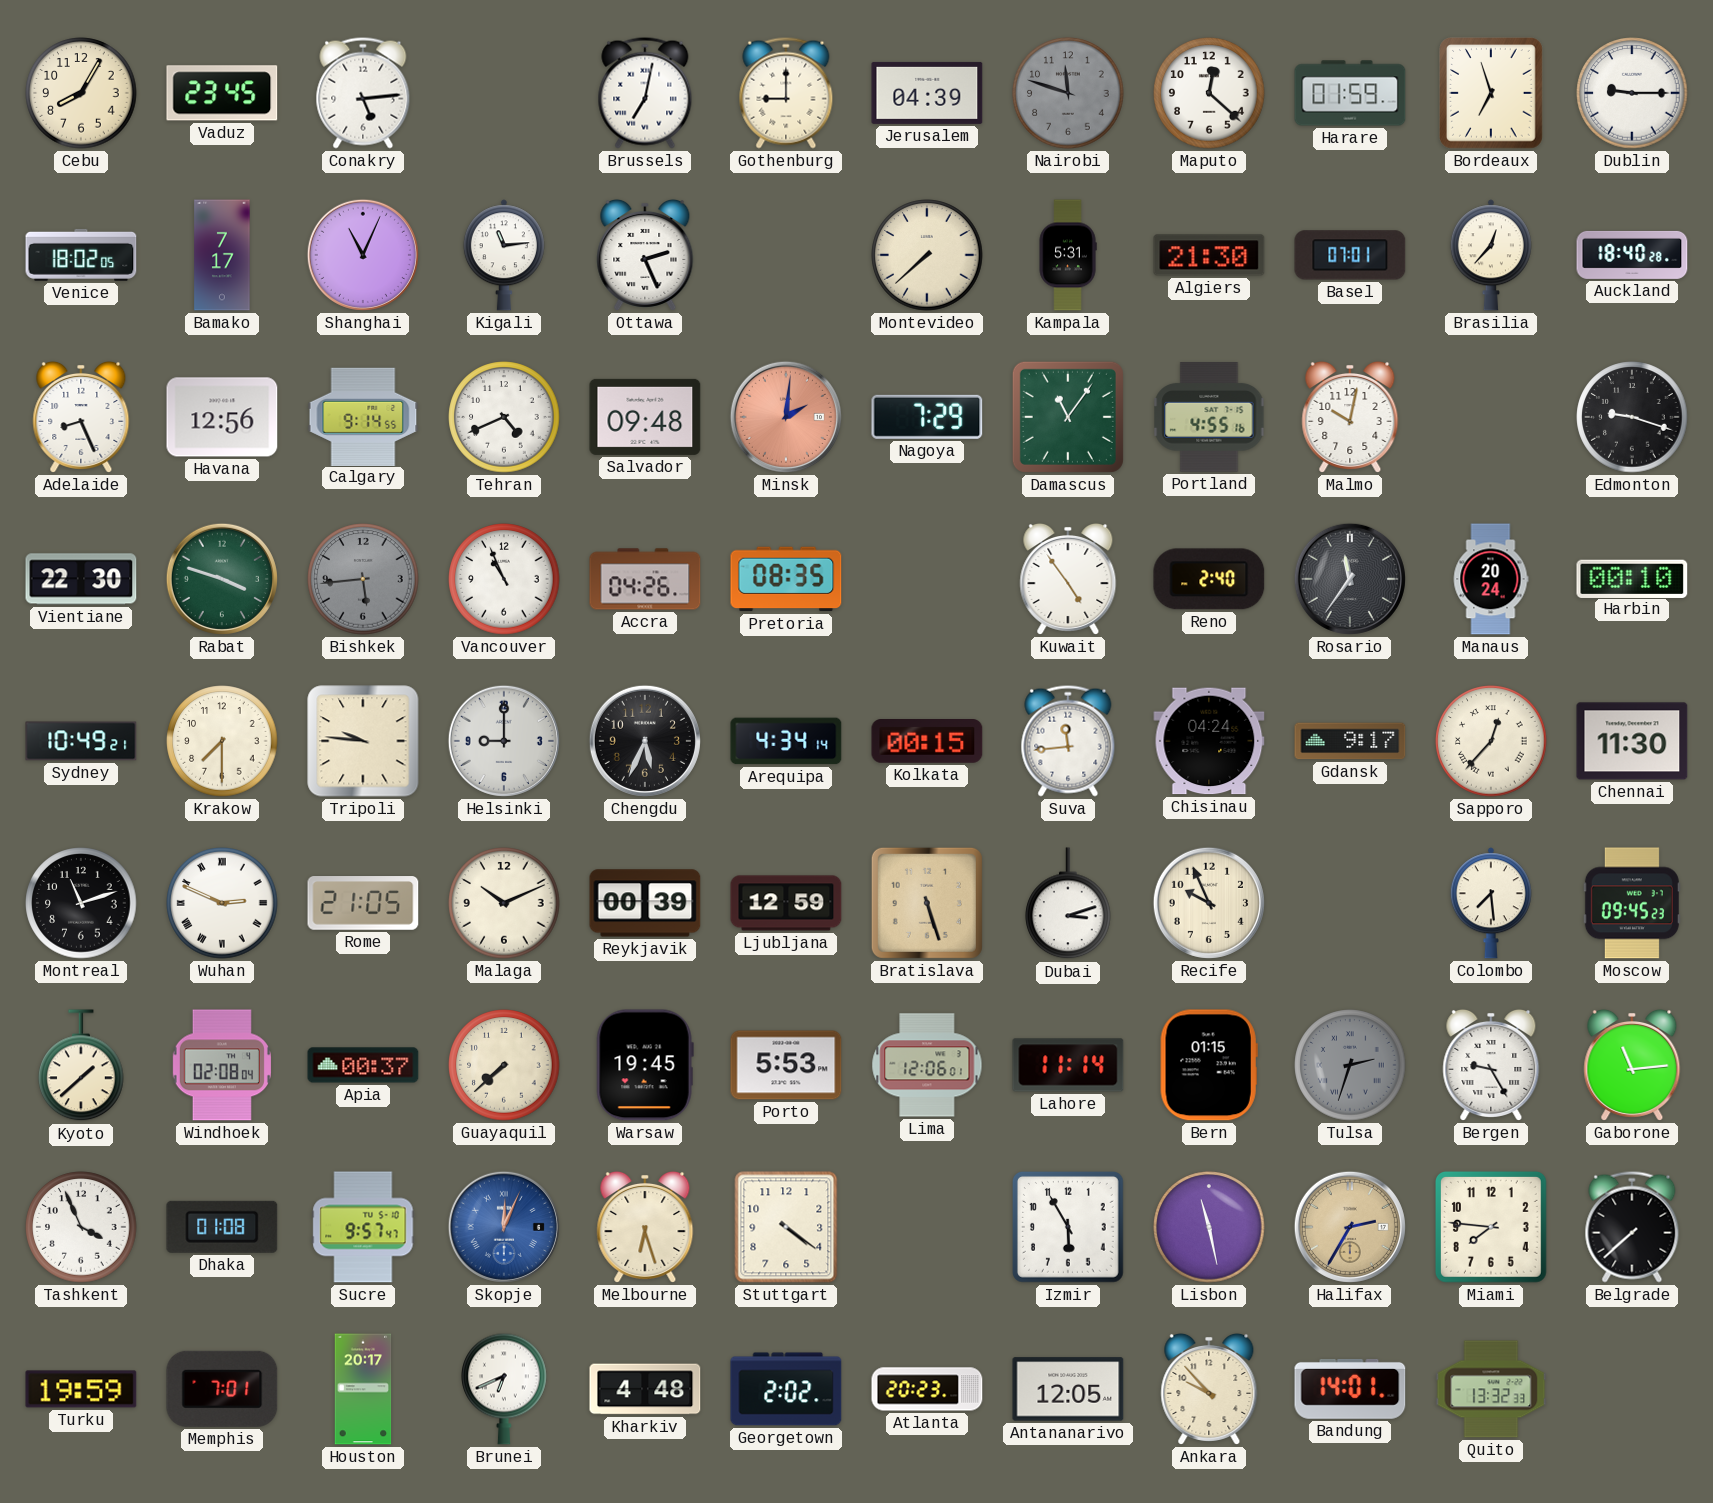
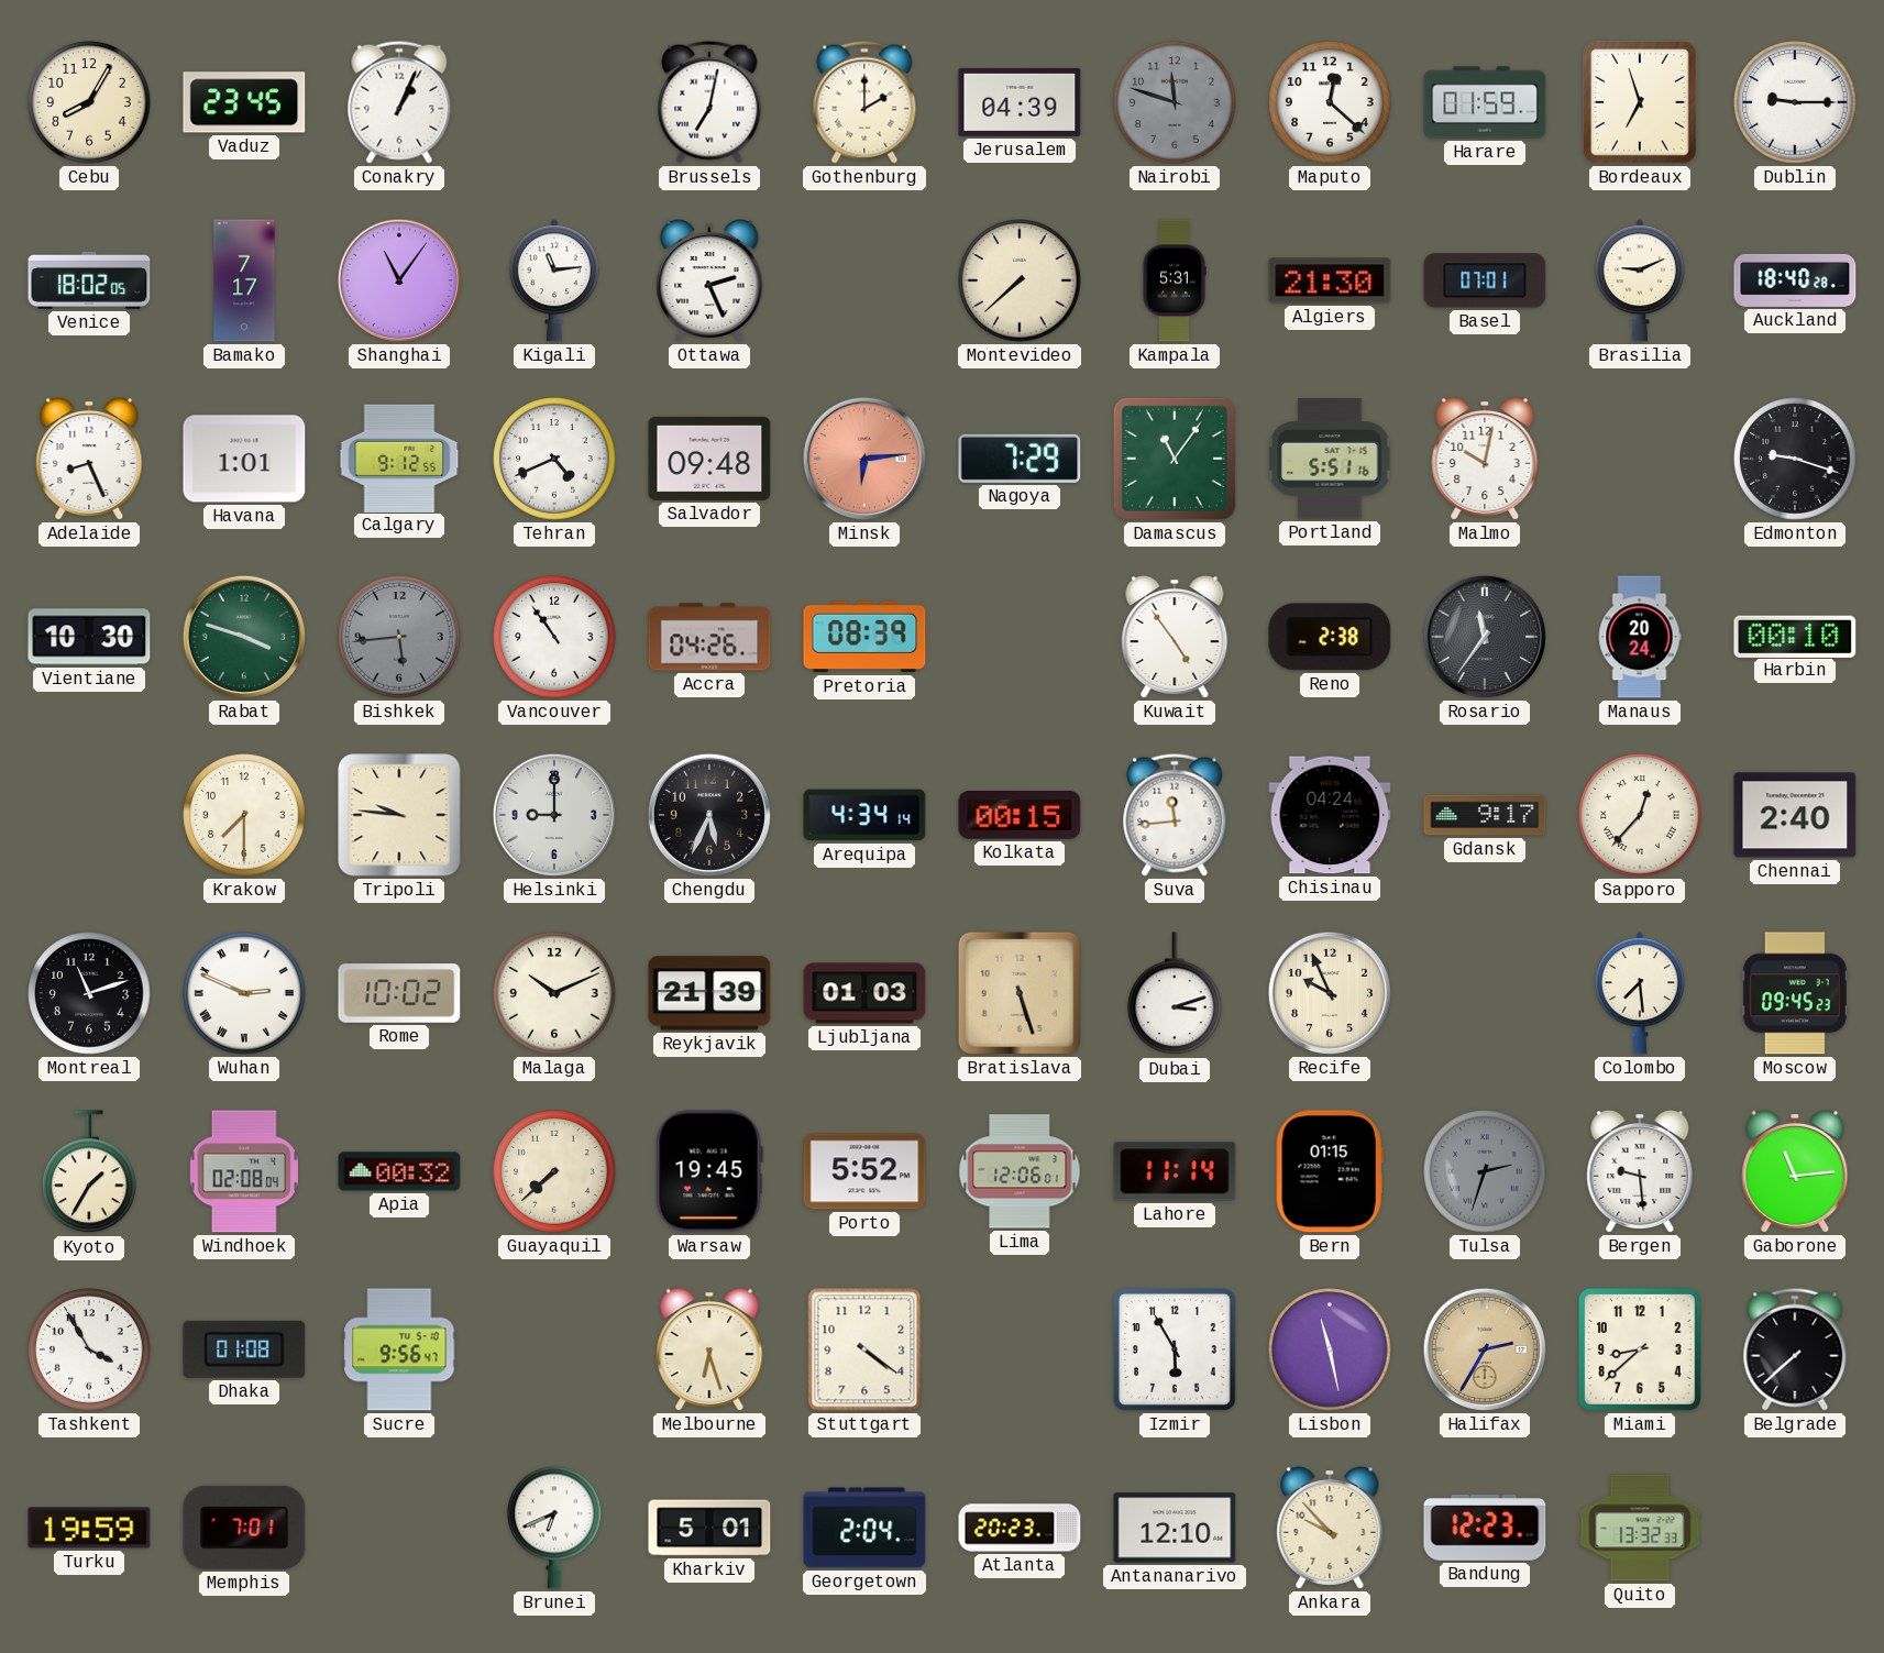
Conakry: 5:14 -> 1:04
Gothenburg: 9:00 -> 2:00
Shanghai: 11:04 -> 11:06
Brasilia: 12:37 -> 9:11
Havana: 12:56 -> 1:01
Calgary: 9:14 -> 9:12
Minsk: 2:01 -> 6:14
Portland: 4:55 -> 5:51
Vientiane: 22:30 -> 10:30
Vancouver: 10:56 -> 10:54
Pretoria: 08:35 -> 08:39
Reno: 2:40 -> 2:38
Sydney: 10:49 -> none
Chennai: 11:30 -> 2:40
Rome: 21:05 -> 10:02
Reykjavik: 00:39 -> 21:39
Ljubljana: 12:59 -> 01:03
Kyoto: 1:38 -> 1:35
Apia: 00:37 -> 00:32
Porto: 5:53 -> 5:52
Bergen: 9:25 -> 9:29
Tashkent: 3:56 -> 3:55
Sucre: 9:57 -> 9:56
Skopje: 12:04 -> none
Miami: 7:46 -> 8:38
Houston: 20:17 -> none
Kharkiv: 4:48 -> 5:01
Georgetown: 2:02 -> 2:04
Antananarivo: 12:05 -> 12:10
Bandung: 14:01 -> 12:23
